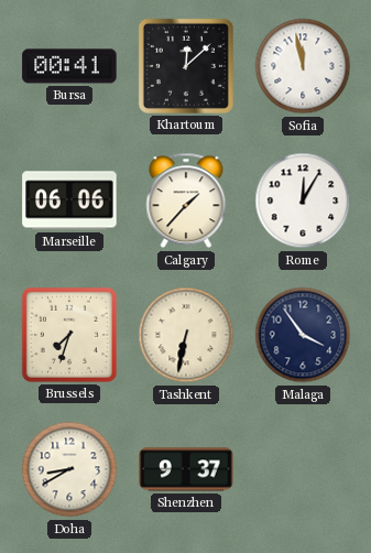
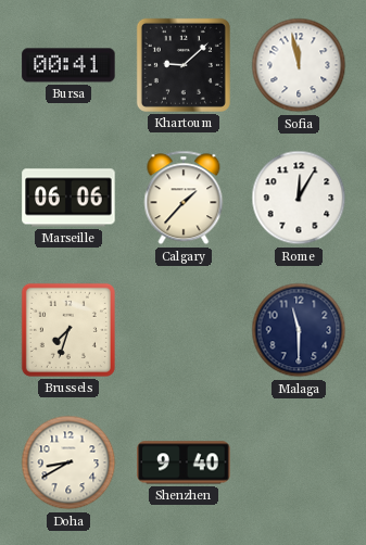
Khartoum: 12:08 -> 9:08
Tashkent: 6:32 -> none
Malaga: 3:54 -> 11:30
Shenzhen: 9:37 -> 9:40
